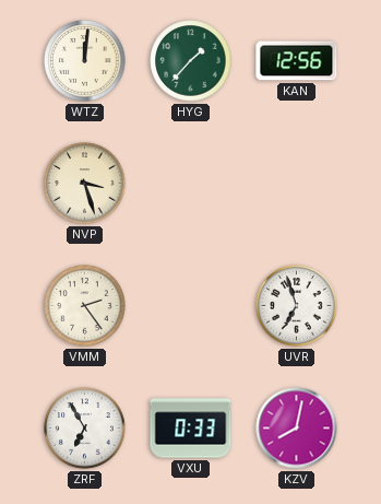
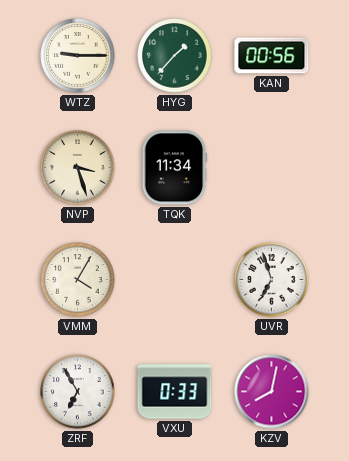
WTZ: 12:01 -> 9:15
KAN: 12:56 -> 00:56
TQK: none -> 11:34
VMM: 2:24 -> 4:05
